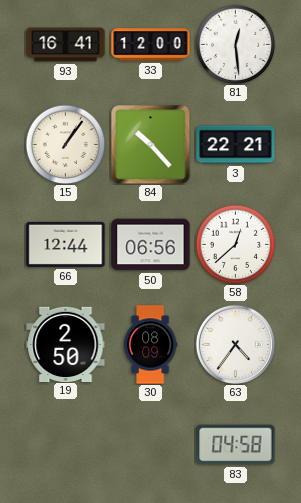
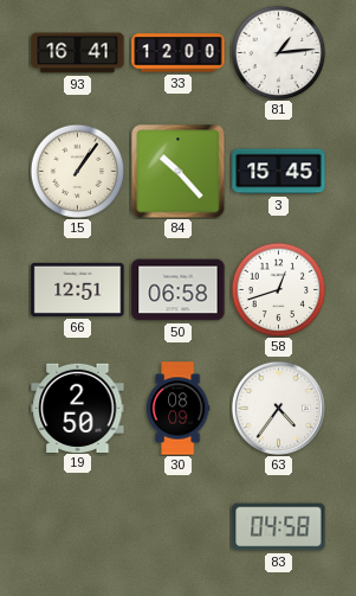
81: 12:29 -> 1:14
3: 22:21 -> 15:45
66: 12:44 -> 12:51
50: 06:56 -> 06:58
58: 12:38 -> 12:42
